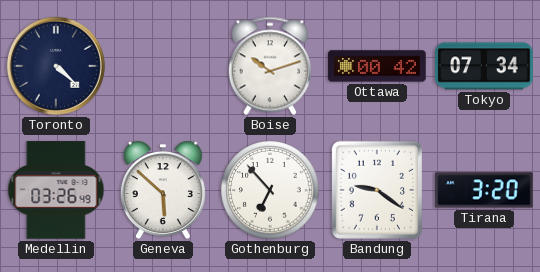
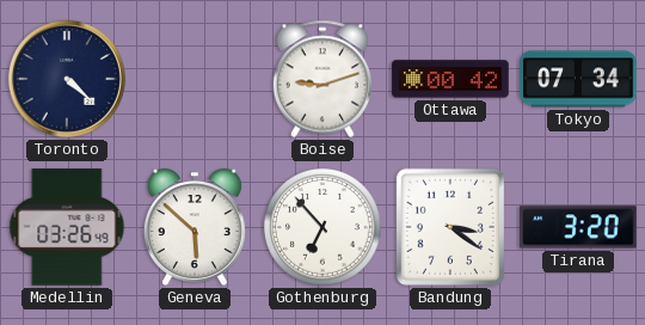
Boise: 10:12 -> 9:12
Bandung: 9:21 -> 3:21
